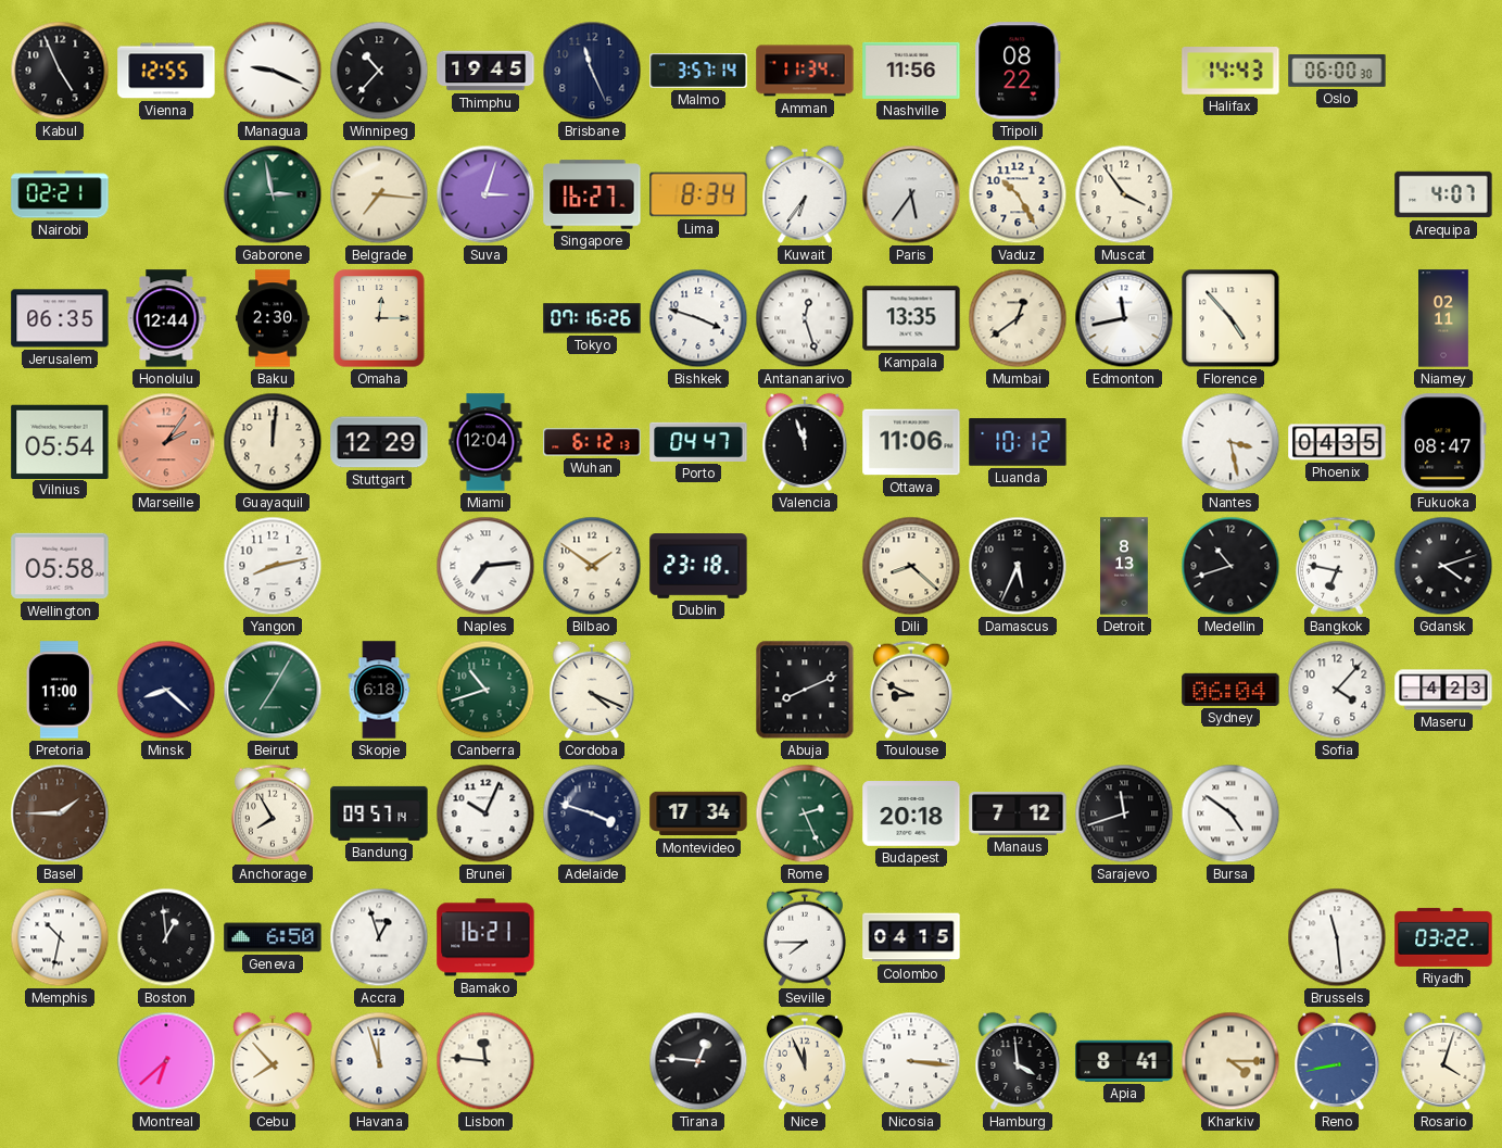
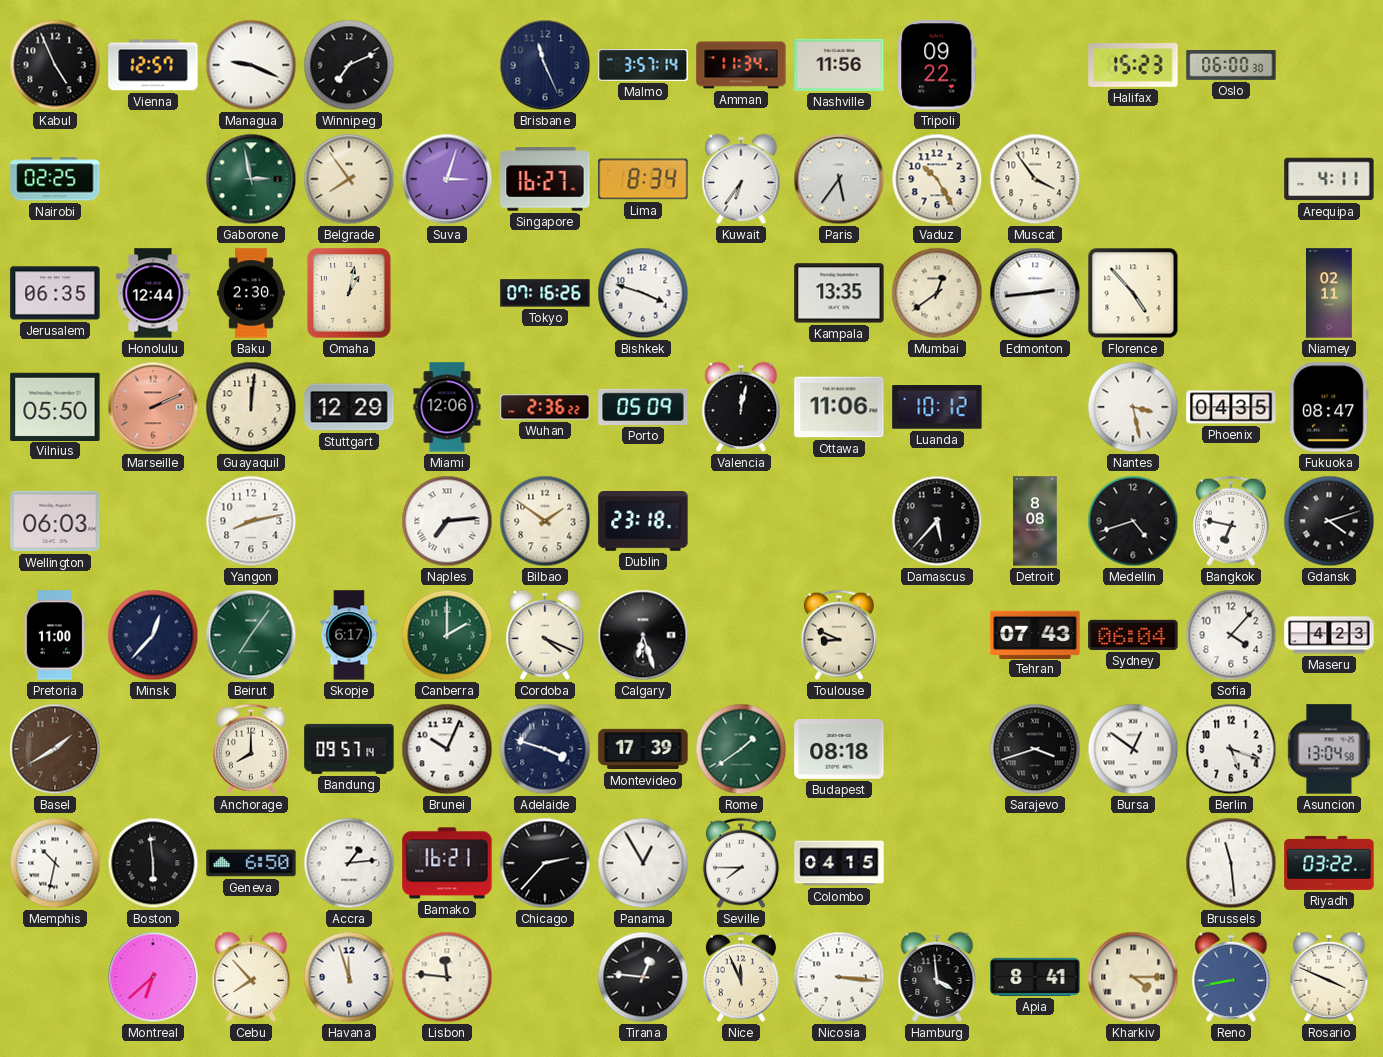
Vienna: 12:55 -> 12:57
Winnipeg: 10:37 -> 7:11
Thimphu: 19:45 -> none
Tripoli: 08:22 -> 09:22
Halifax: 14:43 -> 15:23
Nairobi: 02:21 -> 02:25
Belgrade: 7:16 -> 7:54
Arequipa: 4:07 -> 4:11
Omaha: 12:15 -> 1:02
Antananarivo: 12:27 -> none
Edmonton: 11:43 -> 2:44
Vilnius: 05:54 -> 05:50
Marseille: 2:06 -> 2:11
Miami: 12:04 -> 12:06
Wuhan: 6:12 -> 2:36
Porto: 04:47 -> 05:09
Valencia: 11:57 -> 12:02
Wellington: 05:58 -> 06:03
Dili: 8:22 -> none
Damascus: 5:34 -> 5:37
Detroit: 8:13 -> 8:08
Medellin: 10:42 -> 4:42
Minsk: 8:22 -> 12:37
Beirut: 7:05 -> 7:06
Skopje: 6:18 -> 6:17
Canberra: 10:42 -> 2:00
Calgary: none -> 6:27
Abuja: 8:11 -> none
Tehran: none -> 07:43
Basel: 1:45 -> 1:40
Anchorage: 7:55 -> 8:00
Montevideo: 17:34 -> 17:39
Rome: 2:26 -> 1:39
Budapest: 20:18 -> 08:18
Manaus: 7:12 -> none
Sarajevo: 11:42 -> 3:42
Bursa: 4:51 -> 12:51
Berlin: none -> 5:18
Asuncion: none -> 13:04
Boston: 12:59 -> 5:59
Accra: 12:57 -> 1:14
Chicago: none -> 2:37
Panama: none -> 12:55
Rosario: 4:03 -> 3:49
